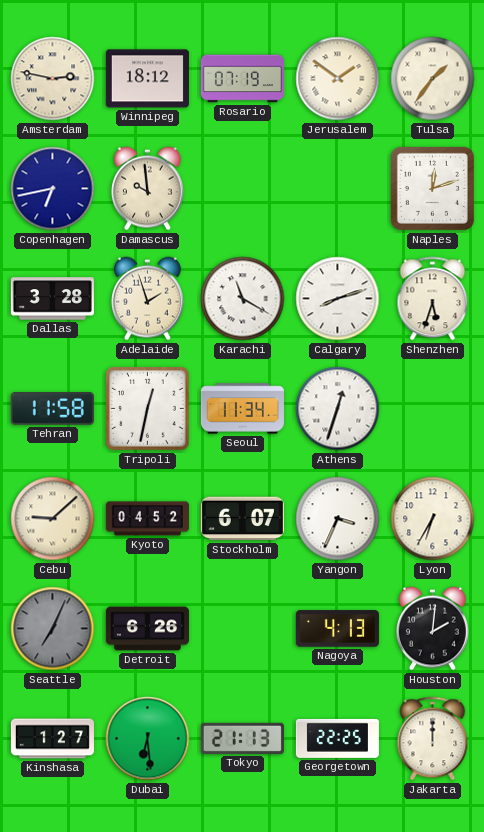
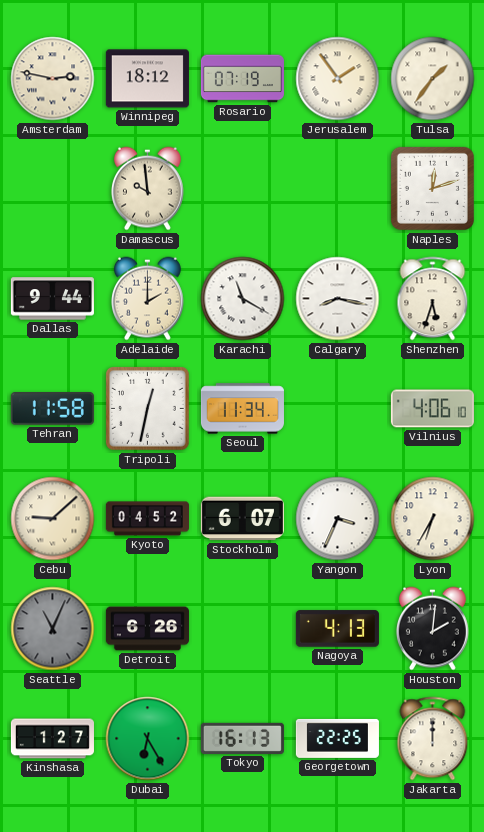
Jerusalem: 1:51 -> 1:54
Copenhagen: 6:43 -> none
Dallas: 3:28 -> 9:44
Adelaide: 1:57 -> 2:00
Calgary: 8:12 -> 8:17
Athens: 12:33 -> none
Vilnius: none -> 4:06
Seattle: 7:04 -> 11:04
Dubai: 6:29 -> 6:25
Tokyo: 21:13 -> 16:13
